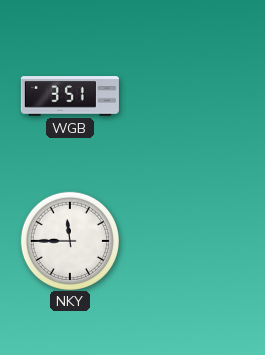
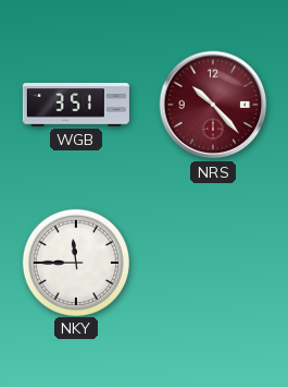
NRS: none -> 10:23
